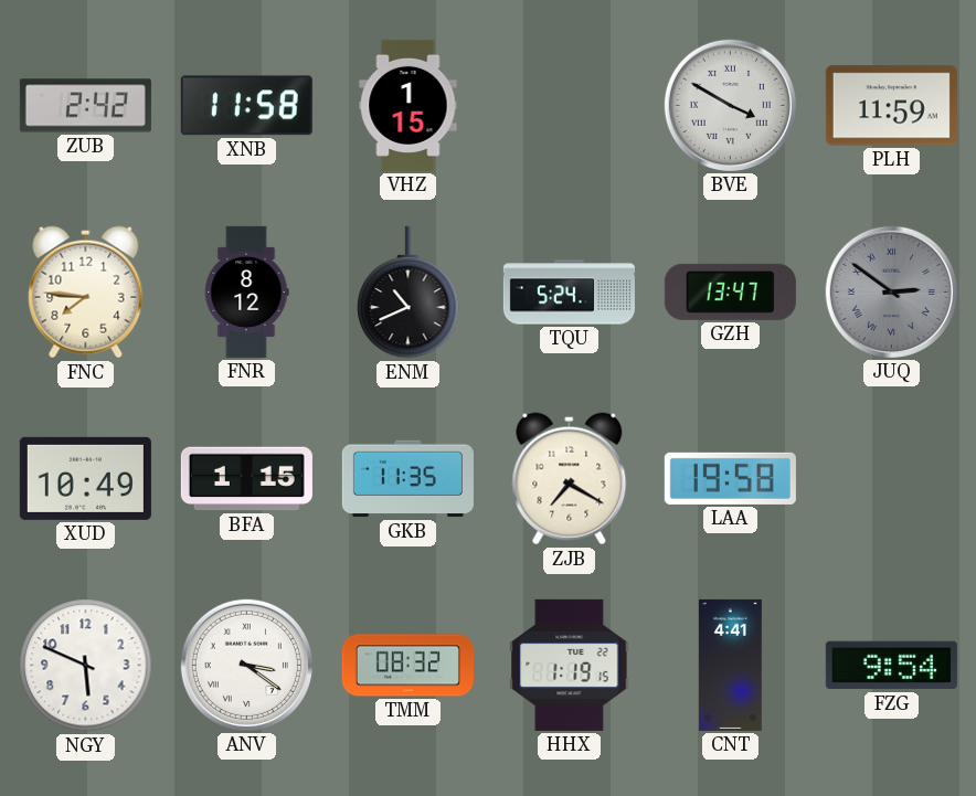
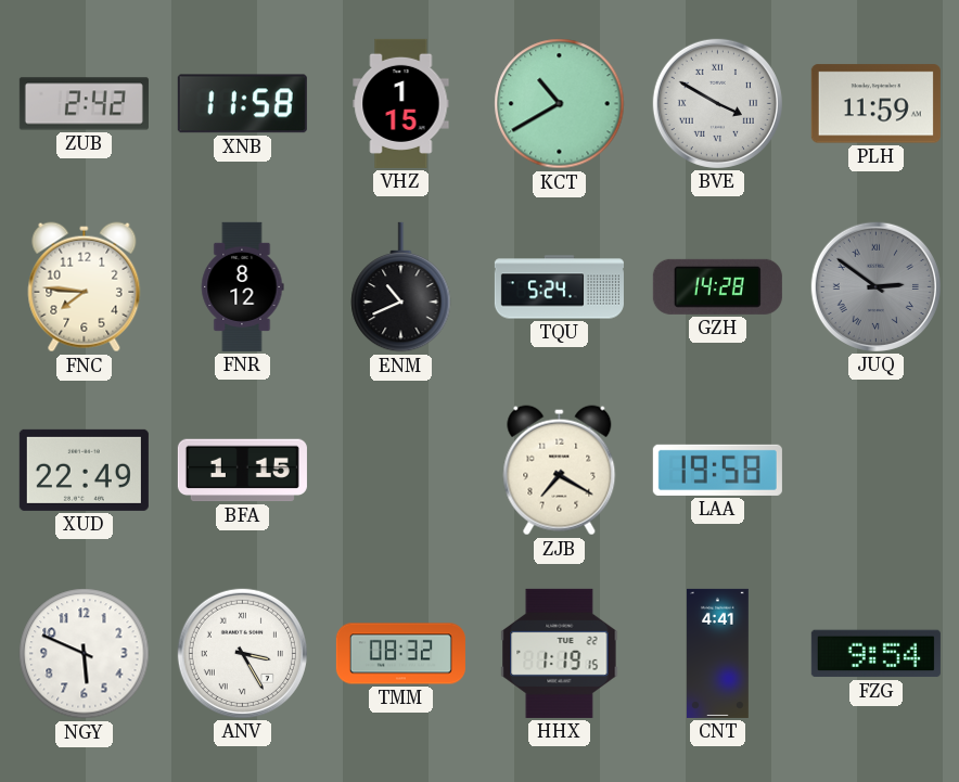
KCT: none -> 10:40
GZH: 13:47 -> 14:28
XUD: 10:49 -> 22:49
GKB: 11:35 -> none
ANV: 3:21 -> 3:25
